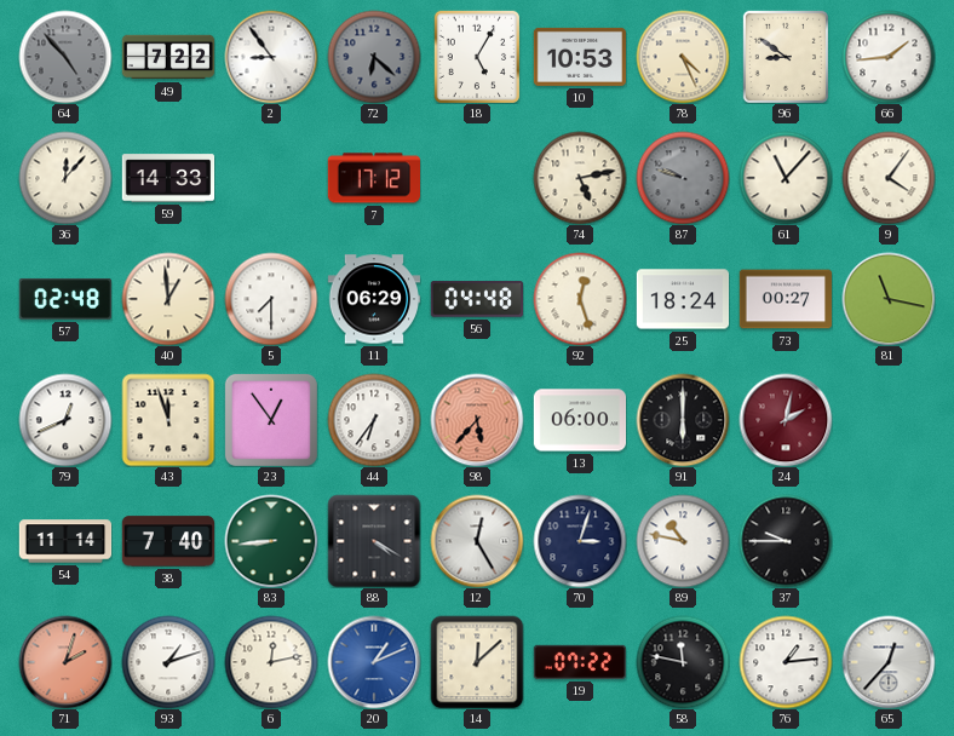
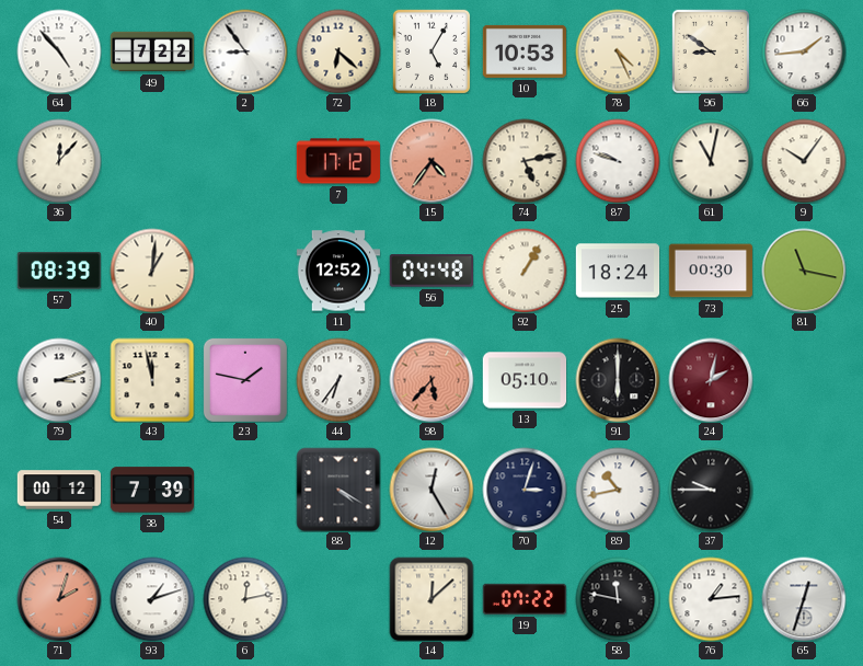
64 dial: grey -> white
72 dial: grey -> cream
59: 14:33 -> none
15: none -> 4:36
87 dial: grey -> white
61: 11:07 -> 11:02
9: 4:06 -> 10:06
57: 02:48 -> 08:39
40: 12:59 -> 1:01
5: 7:30 -> none
11: 06:29 -> 12:52
92: 12:27 -> 1:05
73: 00:27 -> 00:30
79: 12:41 -> 3:12
43: 11:57 -> 11:58
23: 12:54 -> 1:47
13: 06:00 -> 05:10
54: 11:14 -> 00:12
38: 7:40 -> 7:39
83: 8:44 -> none
89: 10:47 -> 10:43
20: 1:11 -> none
65: 12:37 -> 12:33
